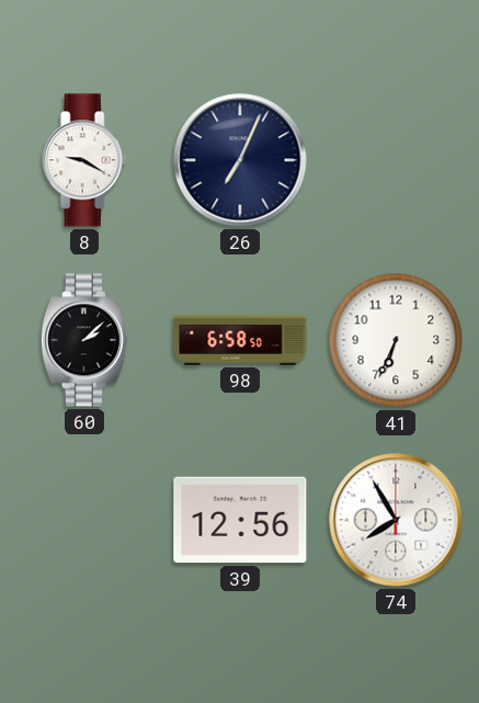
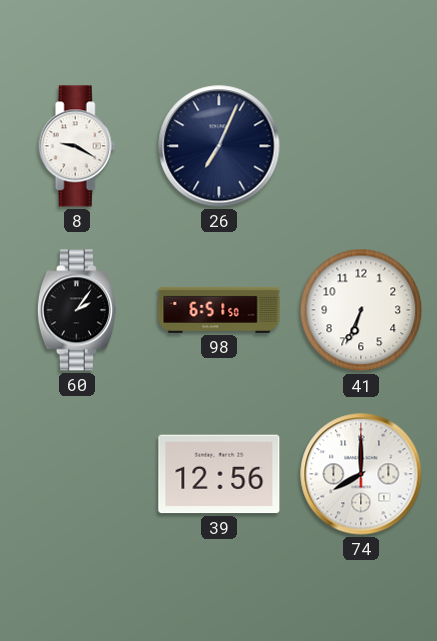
60: 2:08 -> 2:06
98: 6:58 -> 6:51
74: 7:55 -> 8:00
